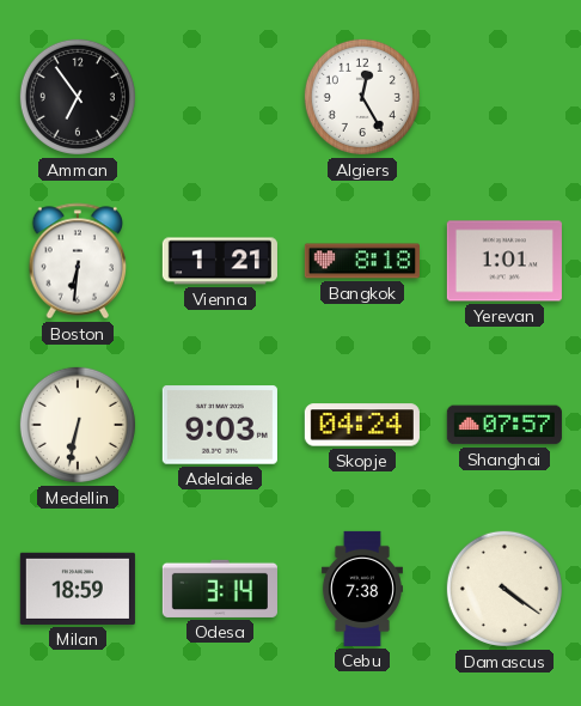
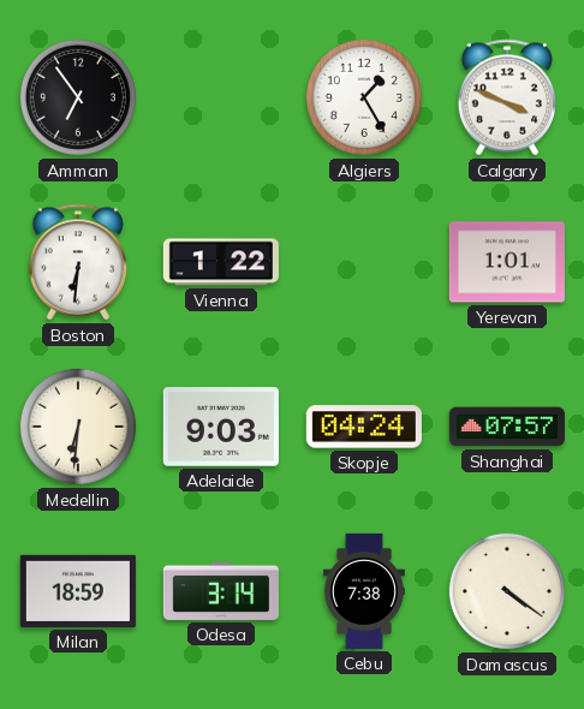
Algiers: 12:25 -> 1:25
Calgary: none -> 3:49
Vienna: 1:21 -> 1:22
Bangkok: 8:18 -> none
Medellin: 6:32 -> 6:31
